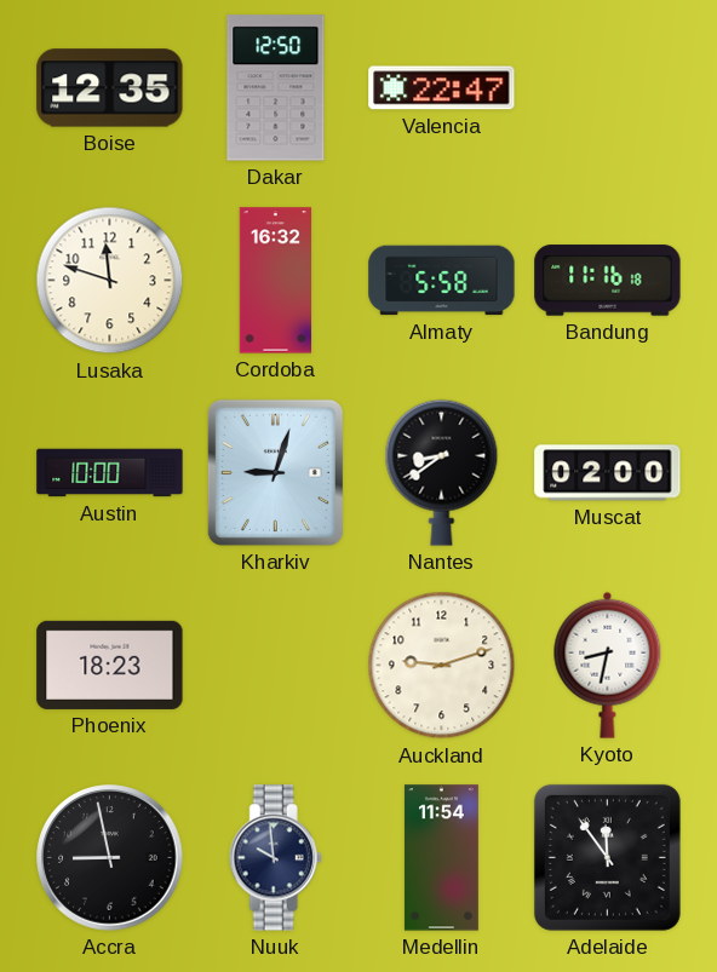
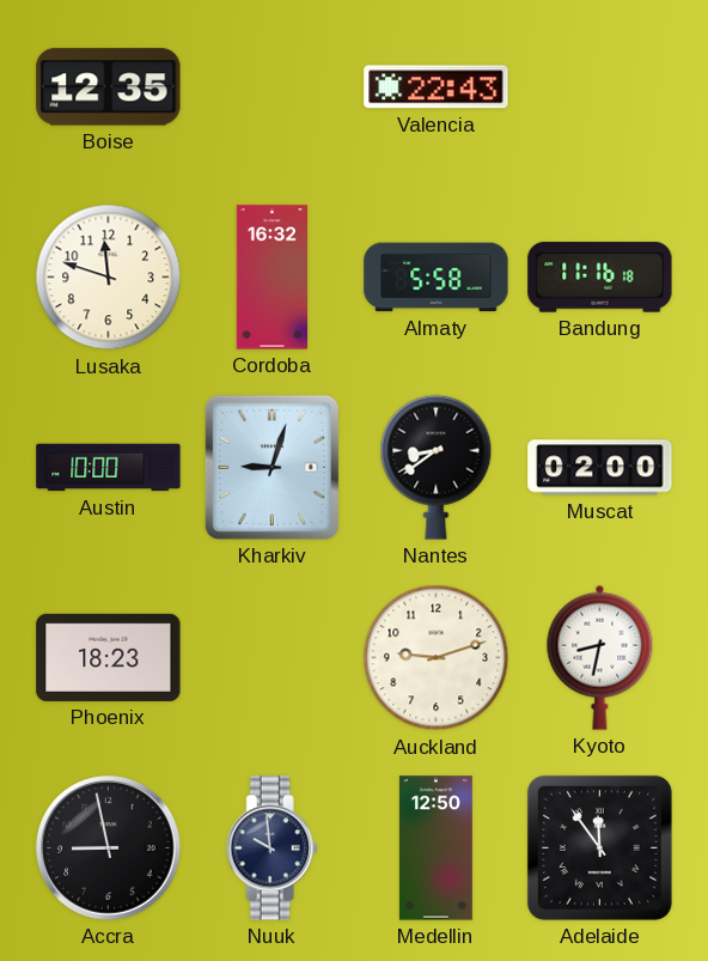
Dakar: 12:50 -> none
Valencia: 22:47 -> 22:43
Medellin: 11:54 -> 12:50
